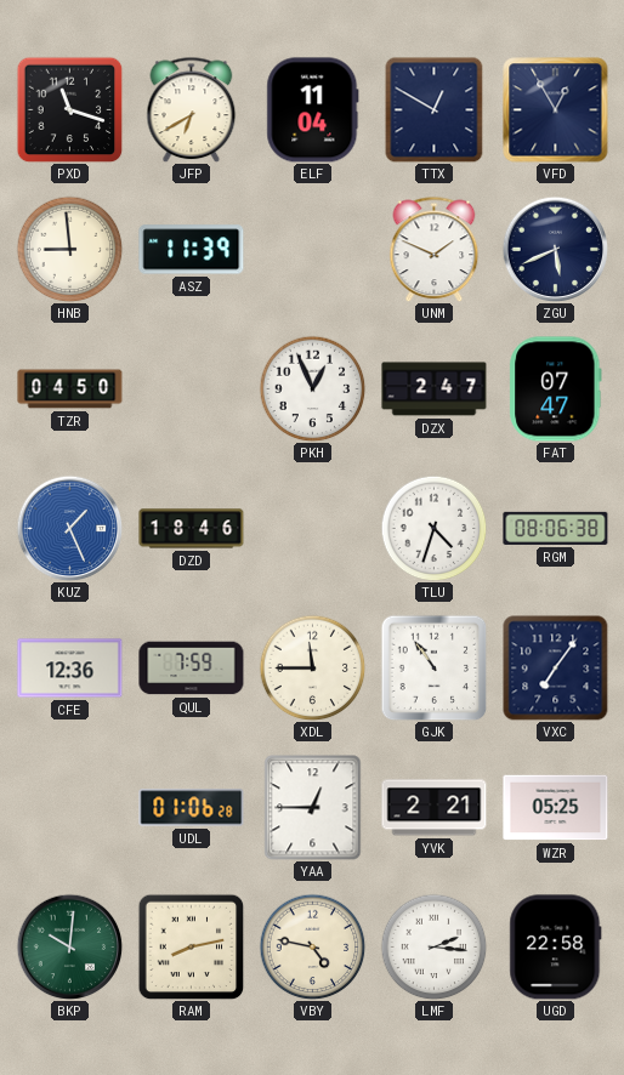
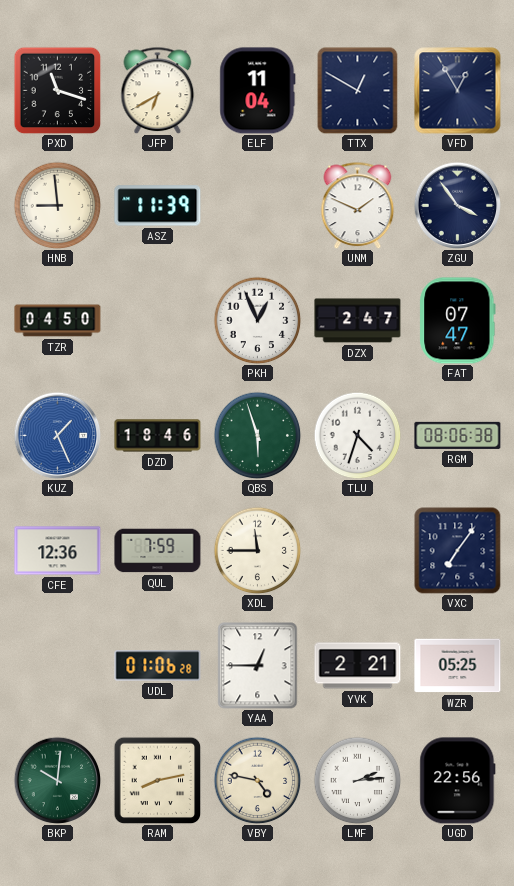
ZGU: 5:41 -> 3:54
QBS: none -> 5:57
GJK: 10:54 -> none
LMF: 2:16 -> 2:14
UGD: 22:58 -> 22:56
